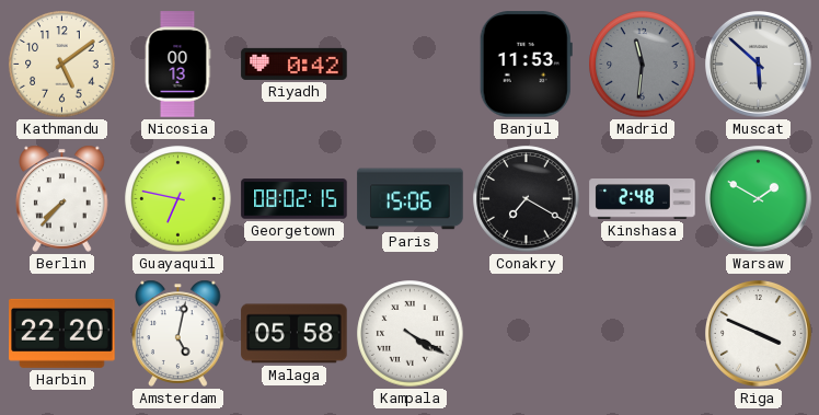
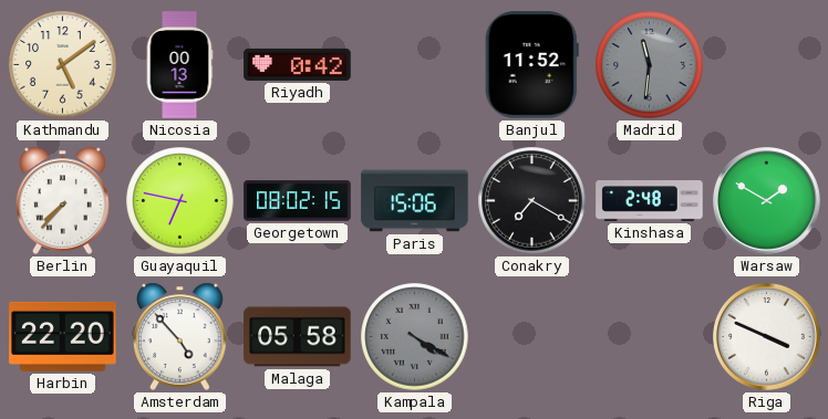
Banjul: 11:53 -> 11:52
Muscat: 5:52 -> none
Amsterdam: 5:02 -> 4:53
Kampala dial: white -> grey
